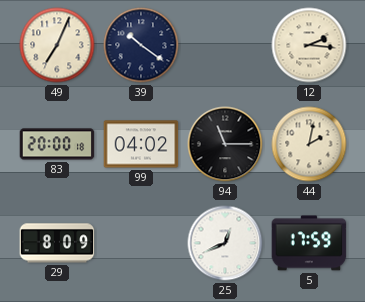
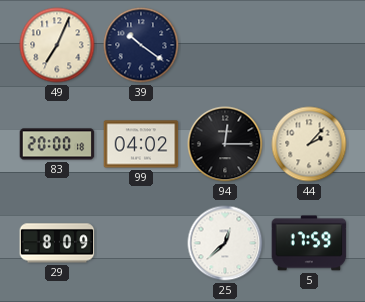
12: 2:16 -> none
94: 11:15 -> 12:15
44: 2:02 -> 2:07
25: 12:41 -> 12:38
